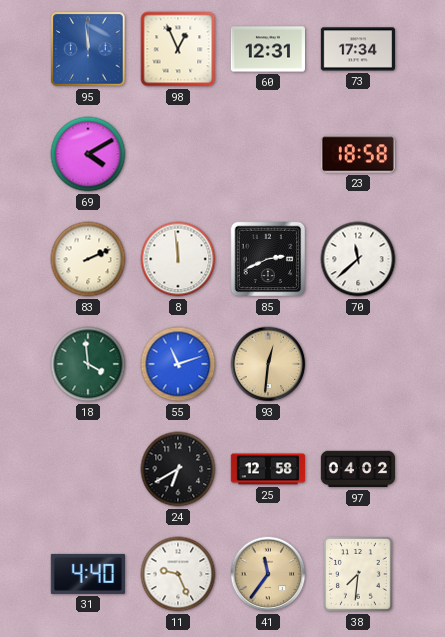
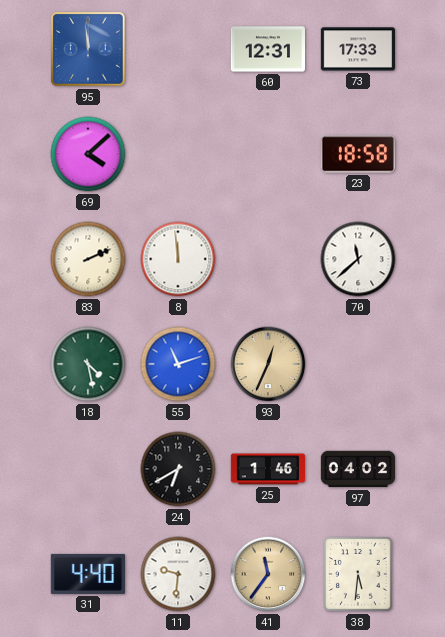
98: 12:56 -> none
73: 17:34 -> 17:33
69: 4:10 -> 4:08
85: 2:41 -> none
18: 3:59 -> 4:28
93: 12:31 -> 12:34
25: 12:58 -> 1:46
11: 9:26 -> 9:31
38: 7:31 -> 5:31
